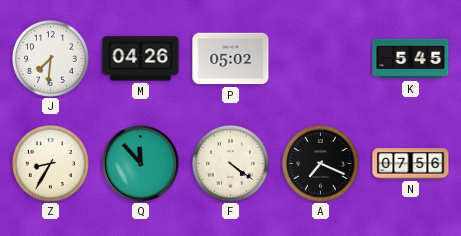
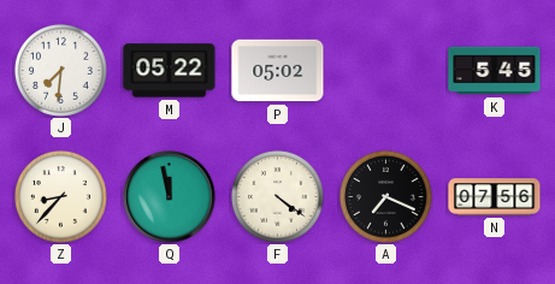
M: 04:26 -> 05:22
Z: 8:35 -> 8:37
Q: 11:53 -> 11:58
